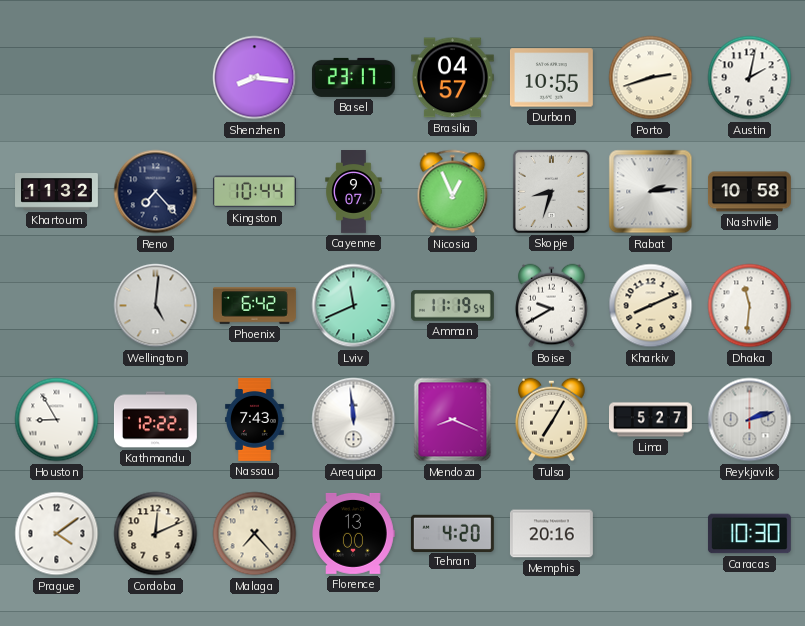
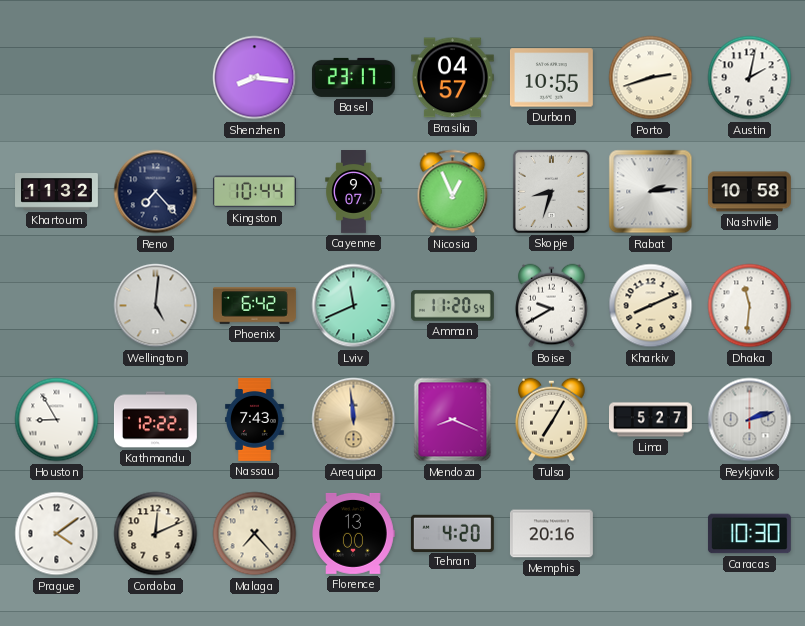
Amman: 11:19 -> 11:20
Arequipa dial: white -> champagne
